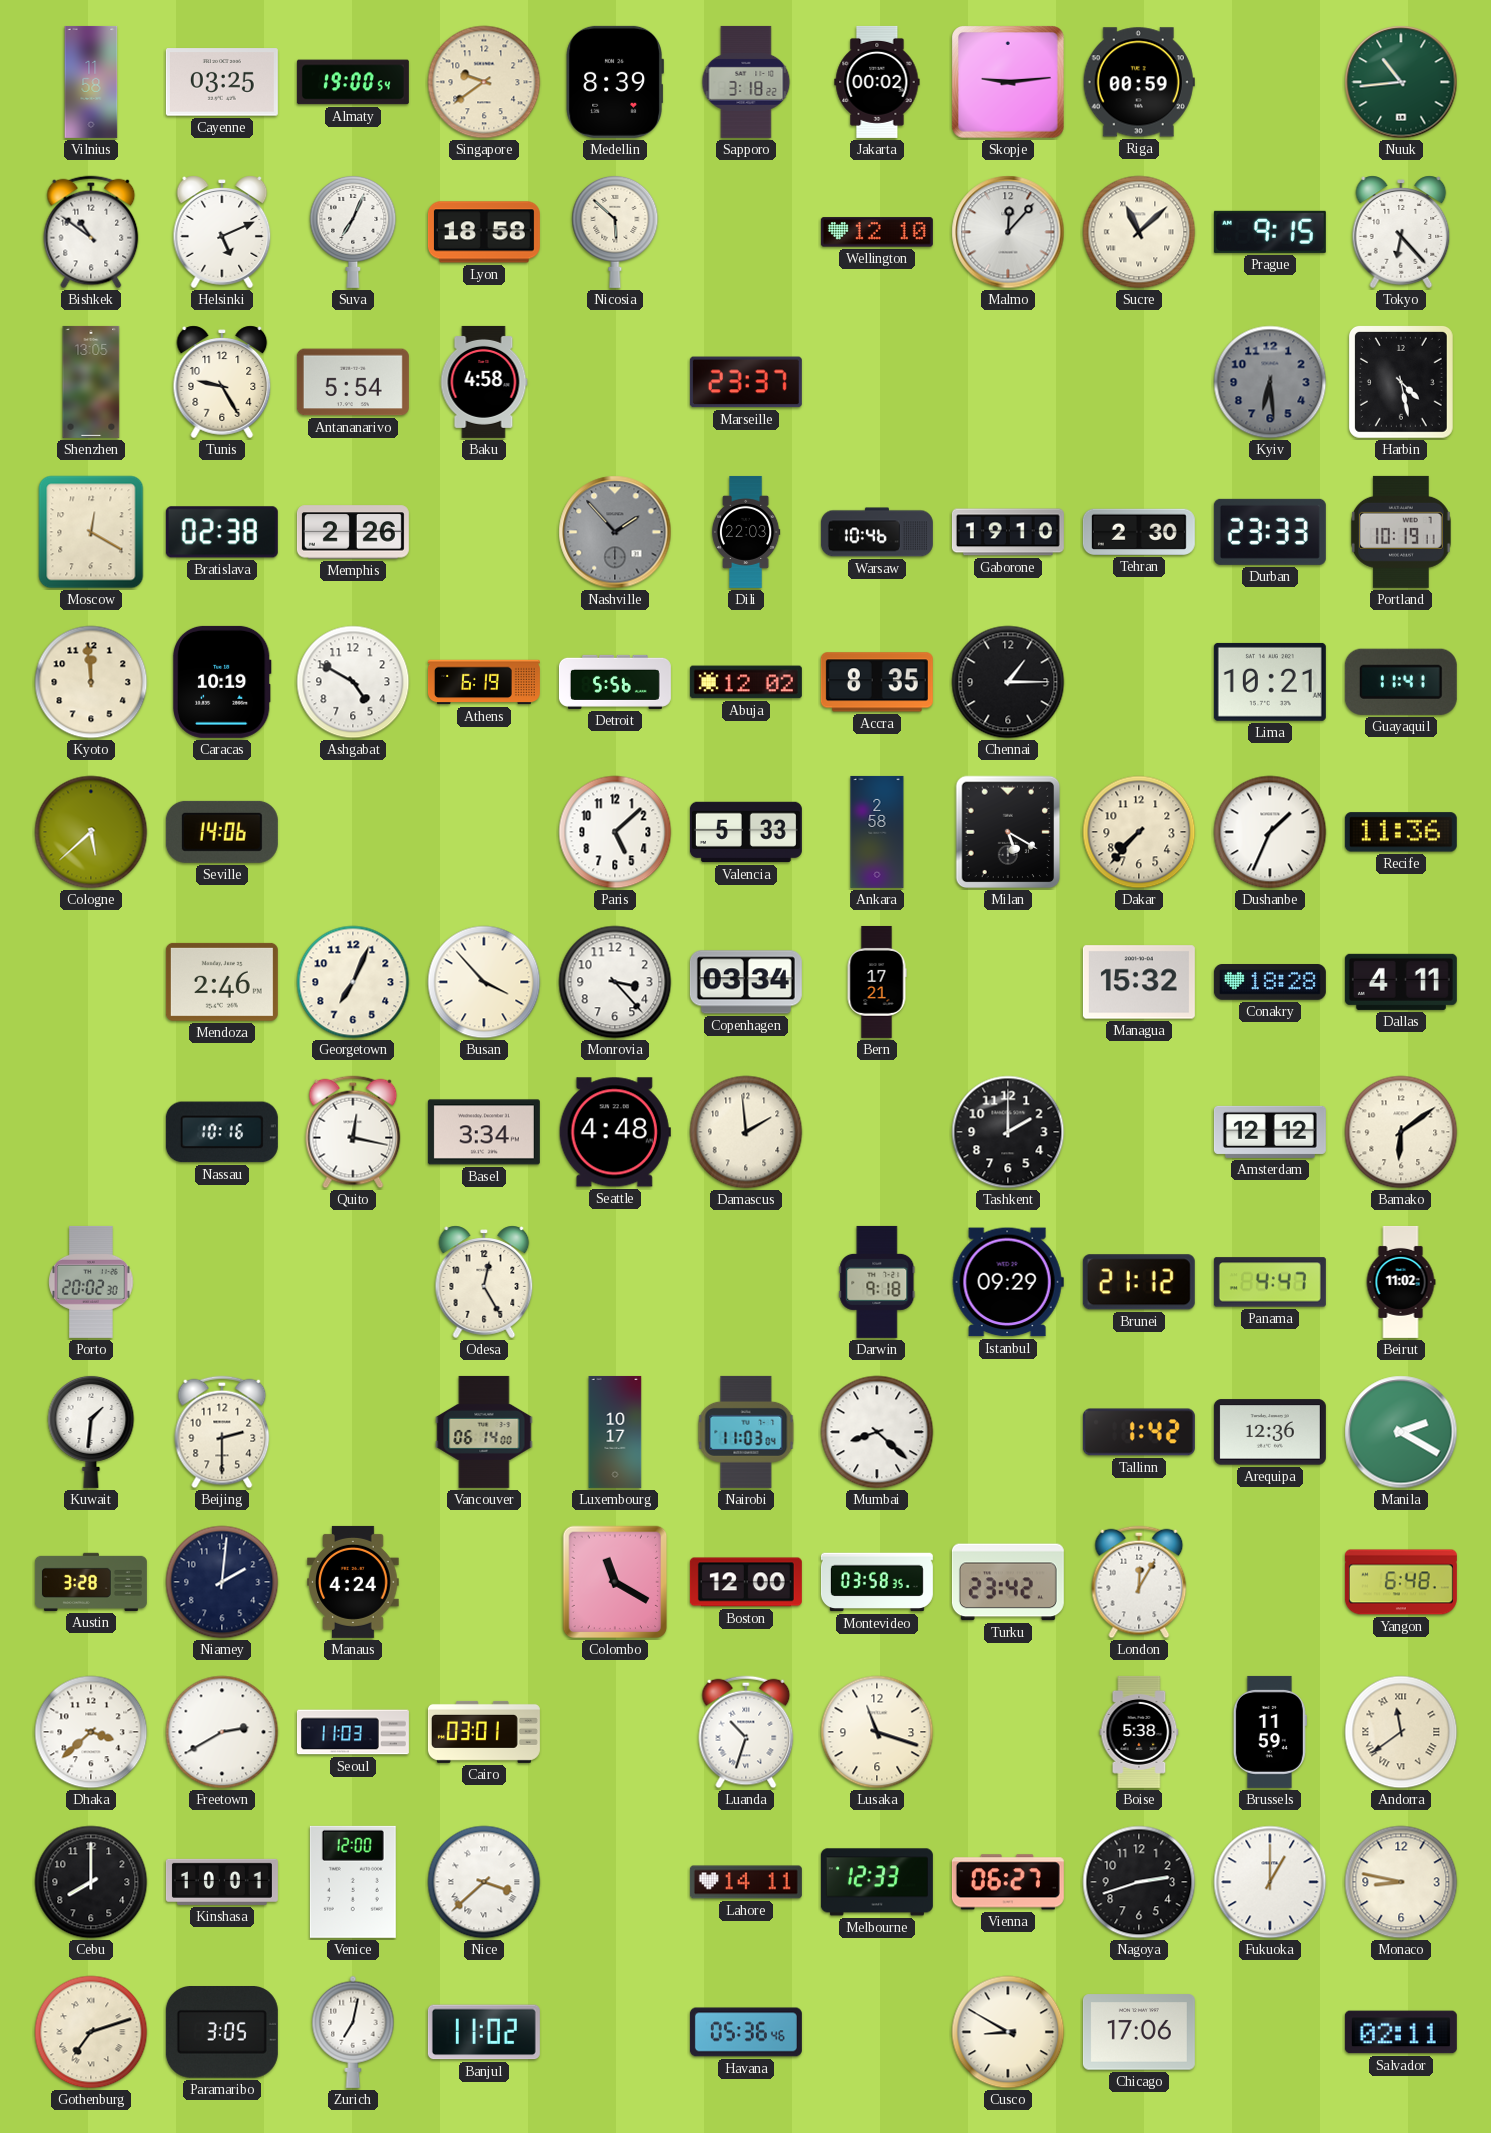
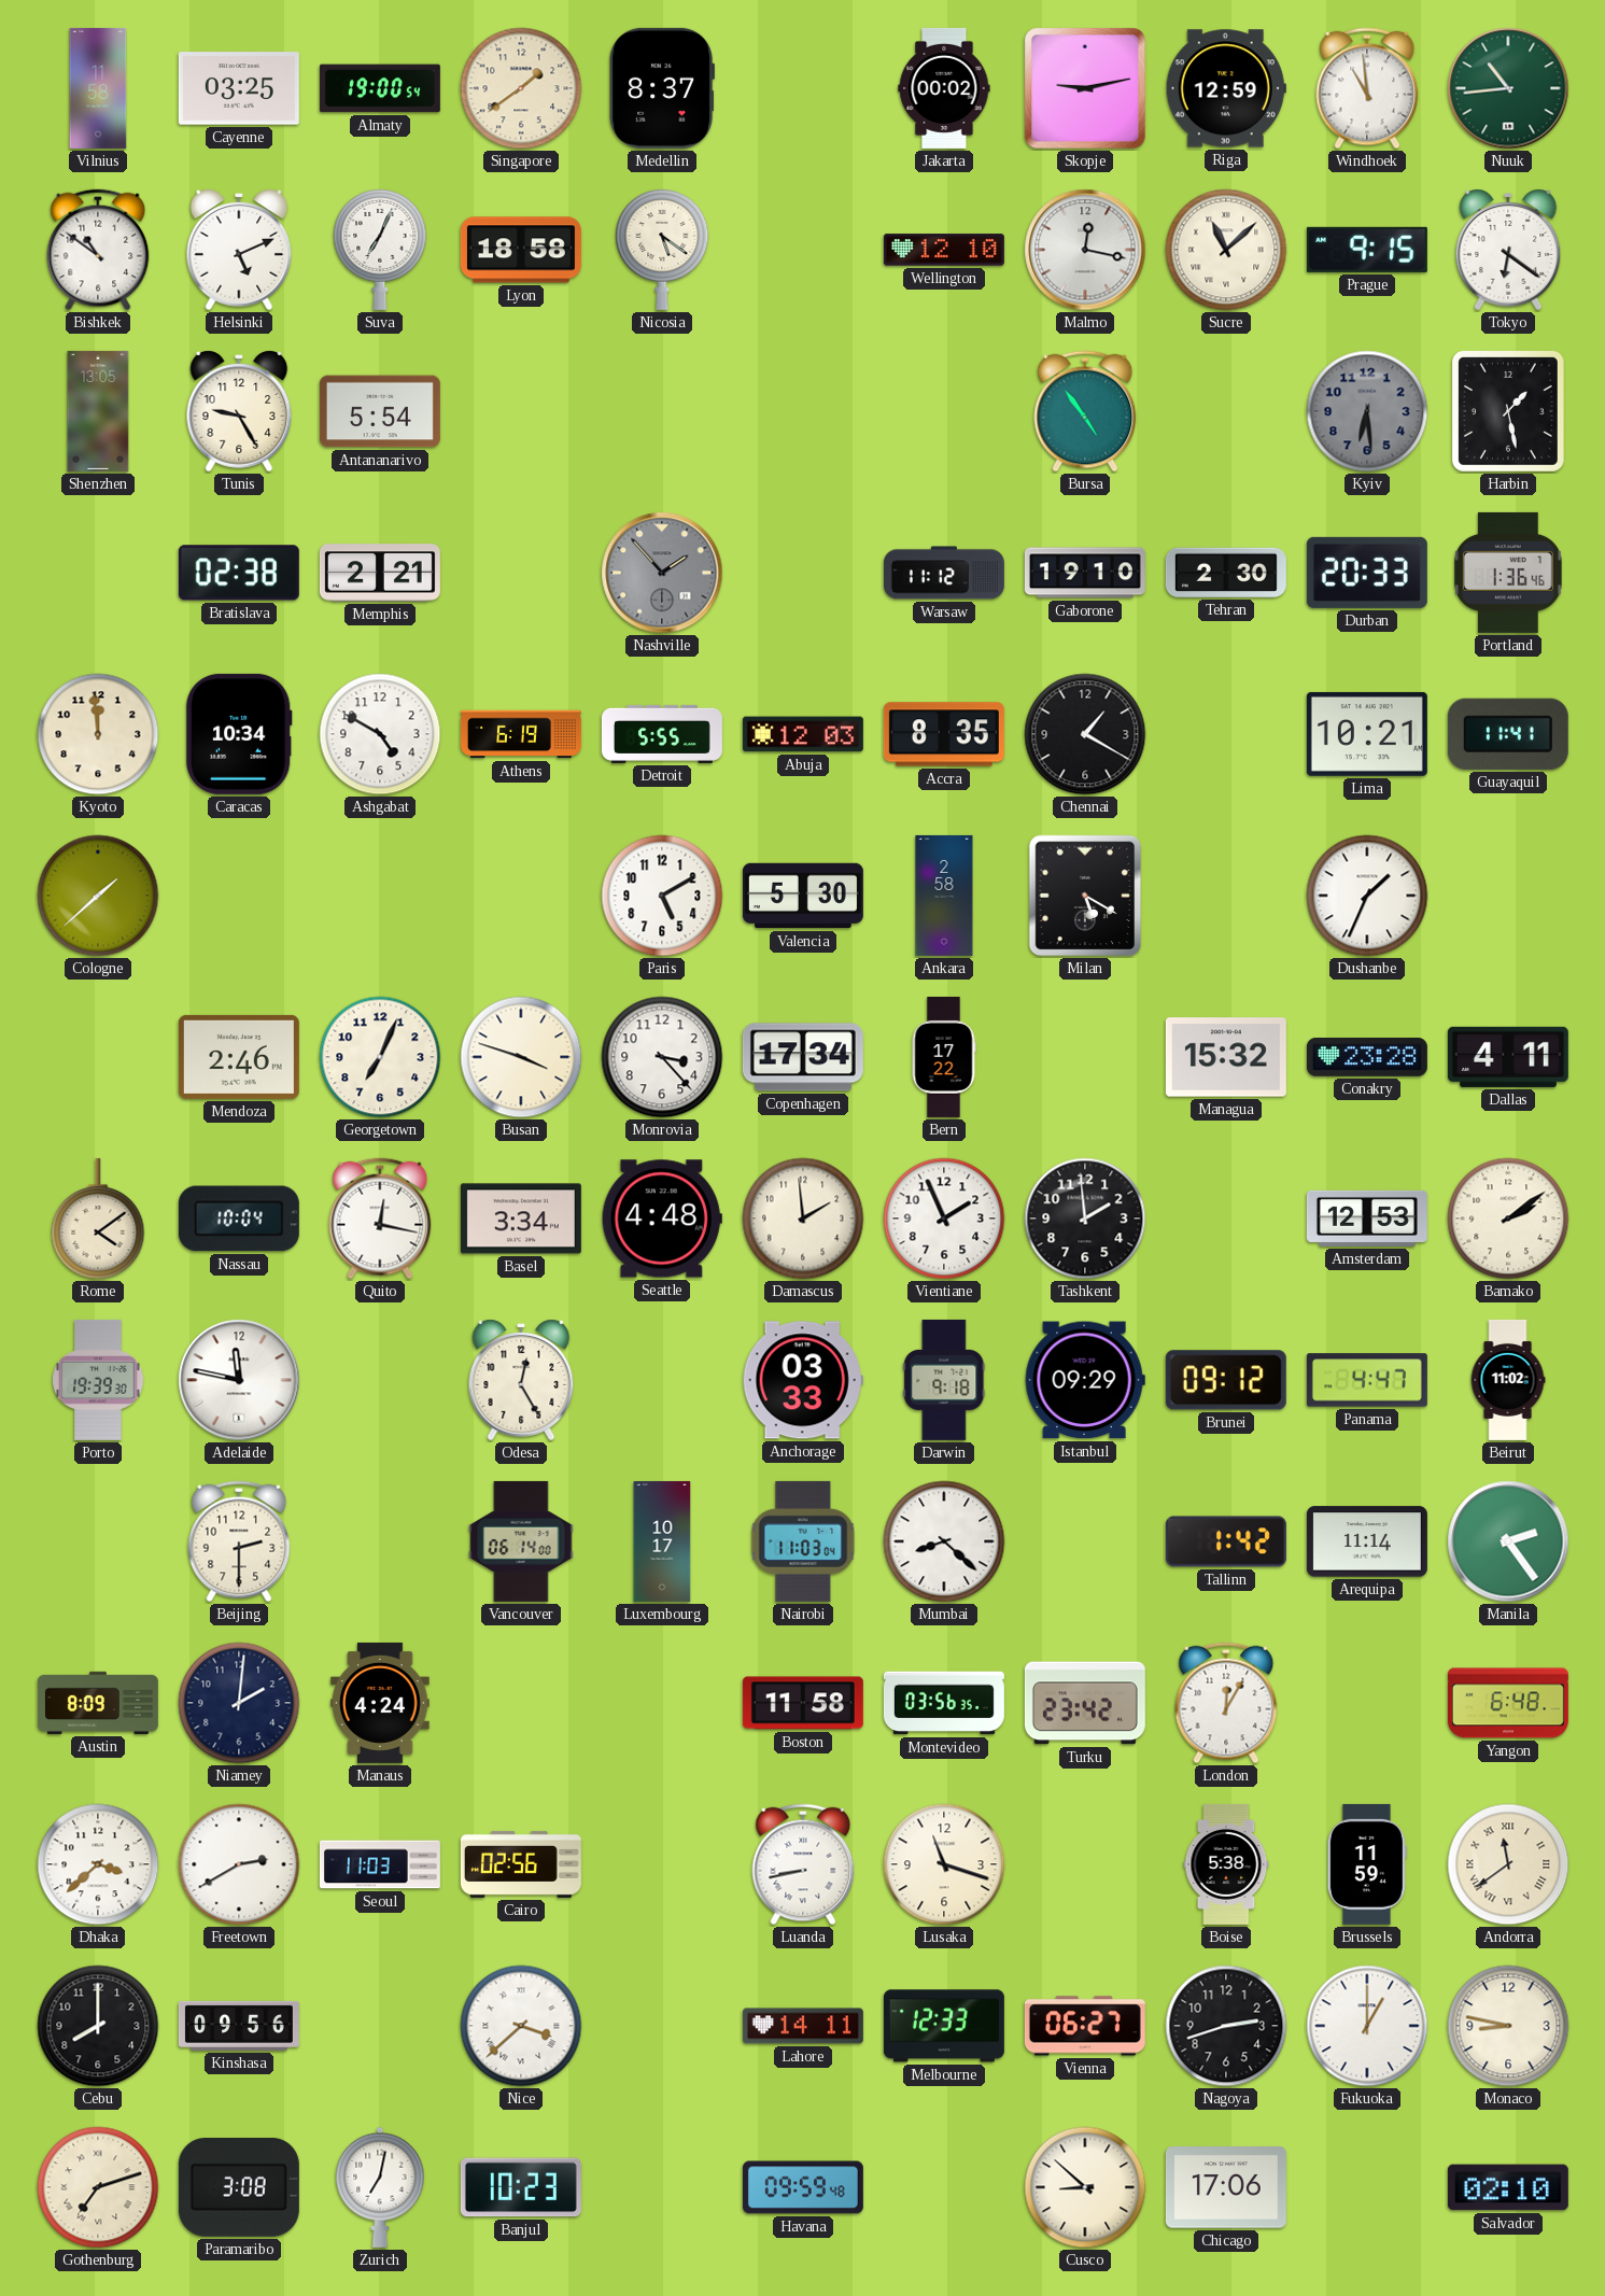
Singapore: 9:39 -> 1:39
Medellin: 8:39 -> 8:37
Sapporo: 3:18 -> none
Skopje: 9:14 -> 9:13
Riga: 00:59 -> 12:59
Windhoek: none -> 10:59
Nicosia: 5:52 -> 5:21
Malmo: 12:07 -> 12:17
Tokyo: 6:23 -> 6:21
Baku: 4:58 -> none
Marseille: 23:37 -> none
Bursa: none -> 4:54
Harbin: 4:28 -> 1:28
Moscow: 12:20 -> none
Memphis: 2:26 -> 2:21
Dili: 22:03 -> none
Warsaw: 10:46 -> 11:12
Durban: 23:33 -> 20:33
Portland: 10:19 -> 1:36
Caracas: 10:19 -> 10:34
Detroit: 5:56 -> 5:55
Abuja: 12:02 -> 12:03
Chennai: 1:15 -> 1:20
Cologne: 5:38 -> 1:38
Seville: 14:06 -> none
Paris: 5:08 -> 5:10
Valencia: 5:33 -> 5:30
Dakar: 7:37 -> none
Recife: 11:36 -> none
Busan: 3:53 -> 3:48
Copenhagen: 03:34 -> 17:34
Bern: 17:21 -> 17:22
Conakry: 18:28 -> 23:28
Rome: none -> 4:09
Nassau: 10:16 -> 10:04
Vientiane: none -> 1:56
Tashkent: 2:00 -> 1:59
Amsterdam: 12:12 -> 12:53
Bamako: 6:09 -> 2:09
Porto: 20:02 -> 19:39
Adelaide: none -> 11:47
Anchorage: none -> 03:33
Brunei: 21:12 -> 09:12
Kuwait: 1:31 -> none
Arequipa: 12:36 -> 11:14
Manila: 2:20 -> 2:24
Austin: 3:28 -> 8:09
Colombo: 11:20 -> none
Boston: 12:00 -> 11:58
Montevideo: 03:58 -> 03:56
Cairo: 03:01 -> 02:56
Luanda: 10:33 -> 8:43
Kinshasa: 10:01 -> 09:56
Venice: 12:00 -> none
Paramaribo: 3:05 -> 3:08
Banjul: 11:02 -> 10:23
Havana: 05:36 -> 09:59
Cusco: 8:50 -> 8:52
Salvador: 02:11 -> 02:10
